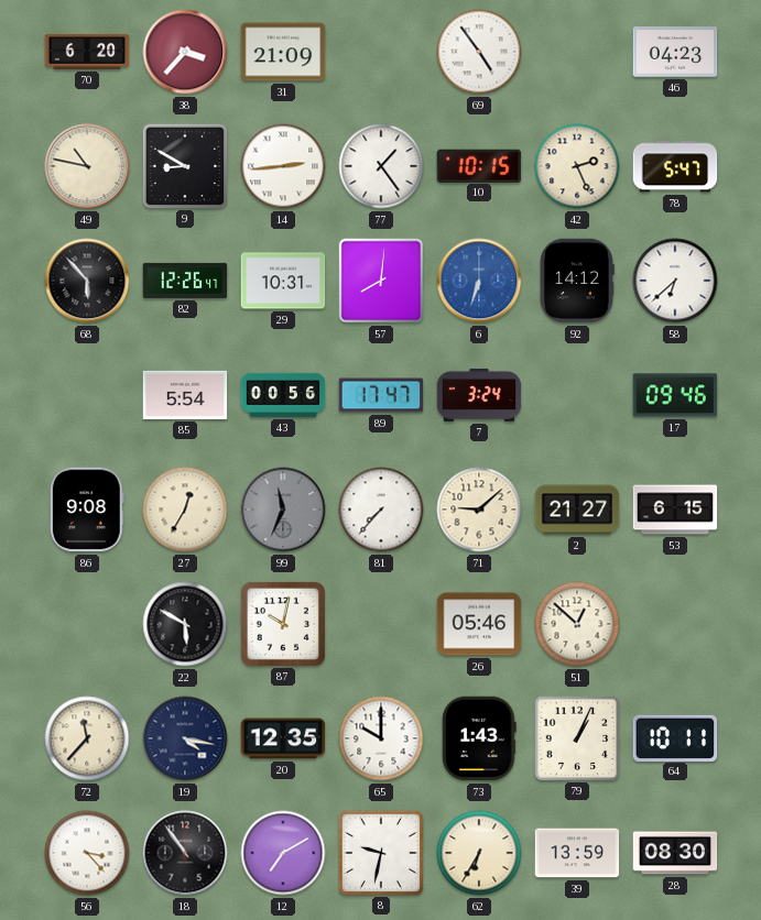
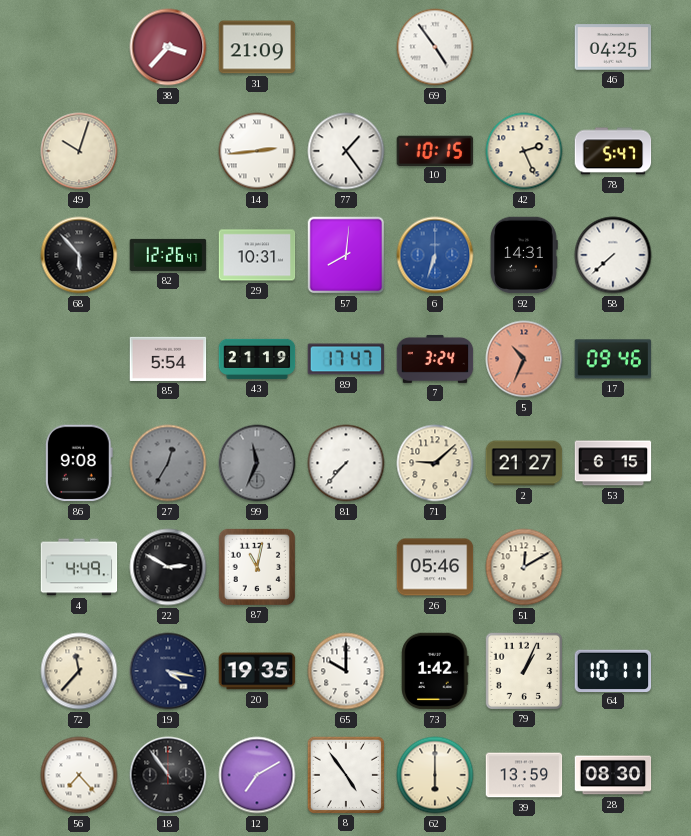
70: 6:20 -> none
46: 04:23 -> 04:25
49: 10:47 -> 10:03
9: 8:50 -> none
92: 14:12 -> 14:31
58: 6:38 -> 7:38
43: 00:56 -> 21:19
5: none -> 10:34
27 dial: cream -> grey
4: none -> 4:49
22: 5:50 -> 2:50
87: 10:02 -> 11:02
51: 12:52 -> 12:10
20: 12:35 -> 19:35
73: 1:43 -> 1:42
56: 3:23 -> 7:23
8: 9:32 -> 4:54
62: 6:35 -> 6:00
